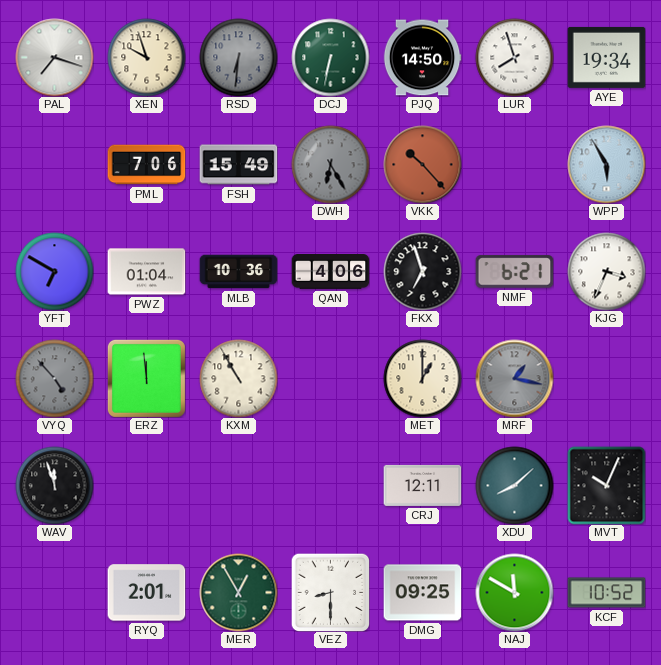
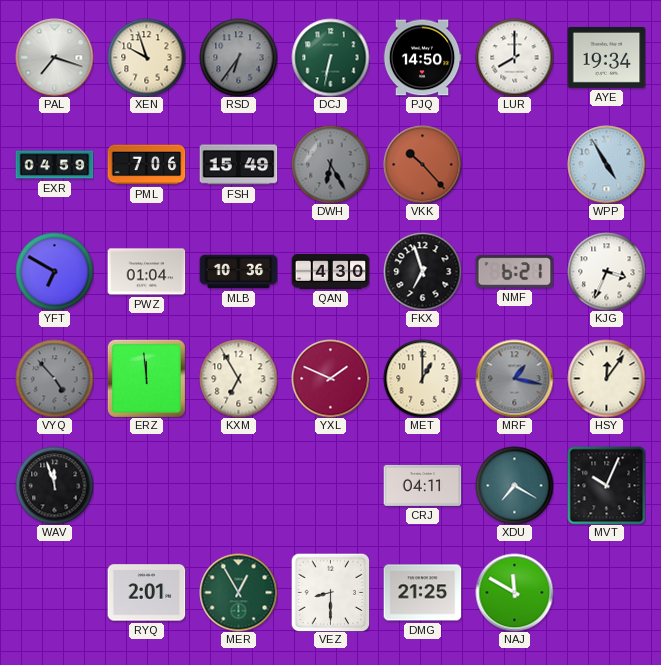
RSD: 6:31 -> 6:36
LUR: 7:57 -> 8:00
EXR: none -> 04:59
WPP: 5:55 -> 4:55
QAN: 4:06 -> 4:30
KXM: 10:55 -> 6:55
YXL: none -> 1:49
HSY: none -> 12:06
CRJ: 12:11 -> 04:11
XDU: 8:08 -> 7:20
DMG: 09:25 -> 21:25
KCF: 10:52 -> none
